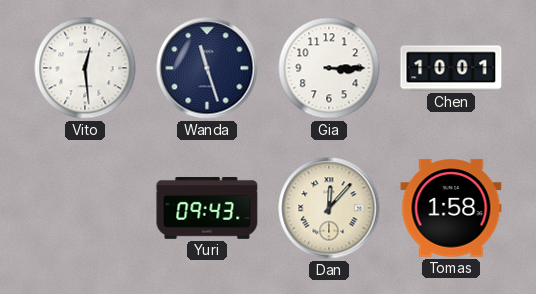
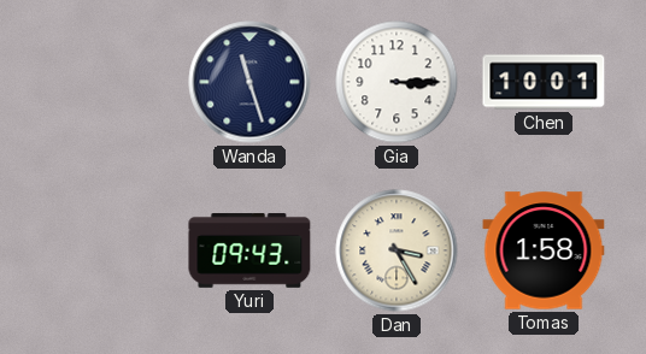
Vito: 12:29 -> none
Dan: 12:07 -> 3:25
